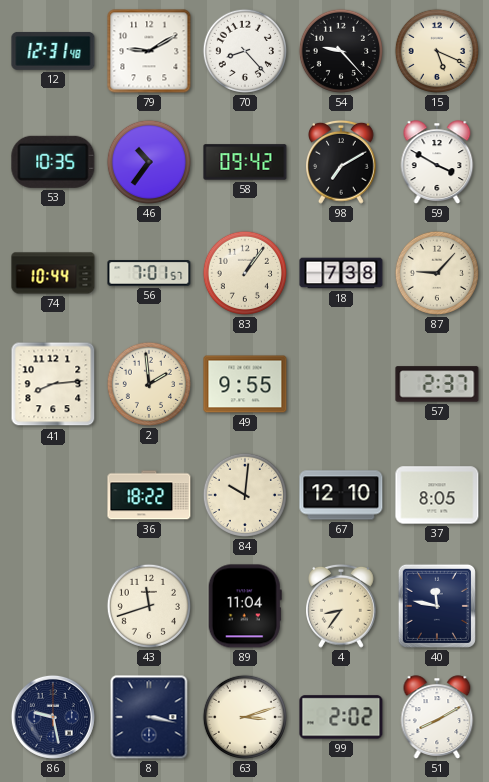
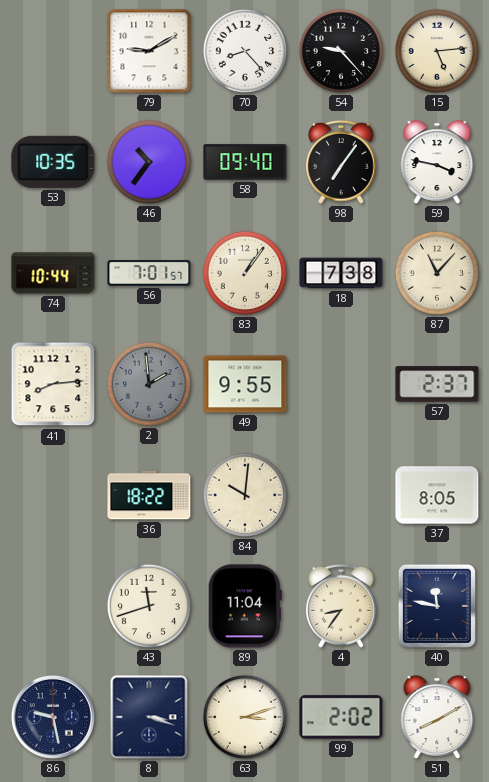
12: 12:31 -> none
15: 5:19 -> 5:14
58: 09:42 -> 09:40
98: 7:10 -> 7:06
59: 3:50 -> 3:47
87: 9:07 -> 11:07
2 dial: cream -> grey
67: 12:10 -> none
8: 3:17 -> 3:18
